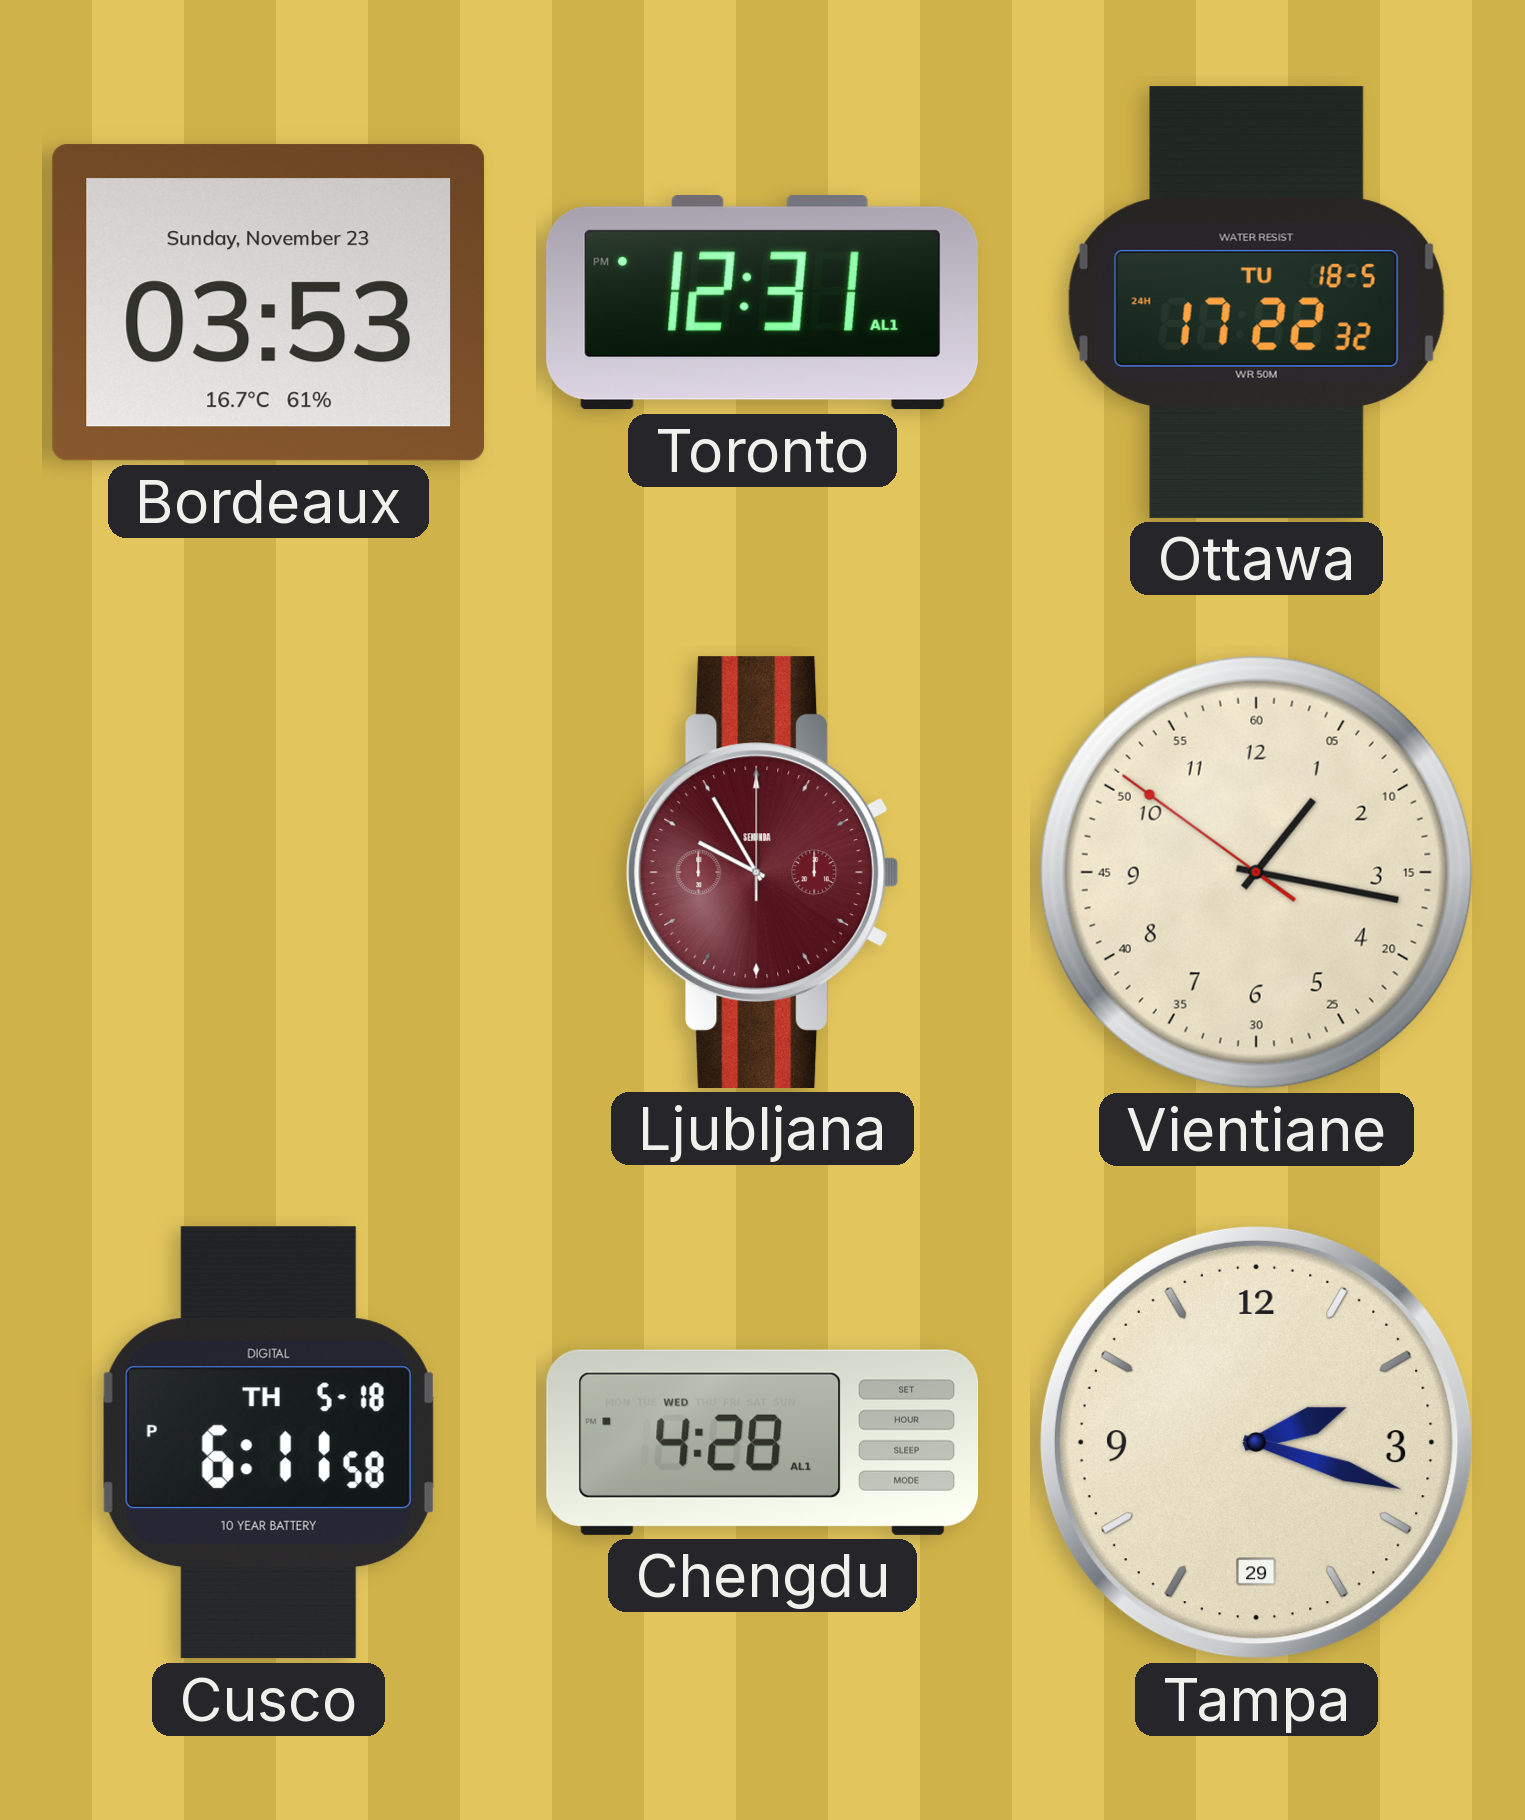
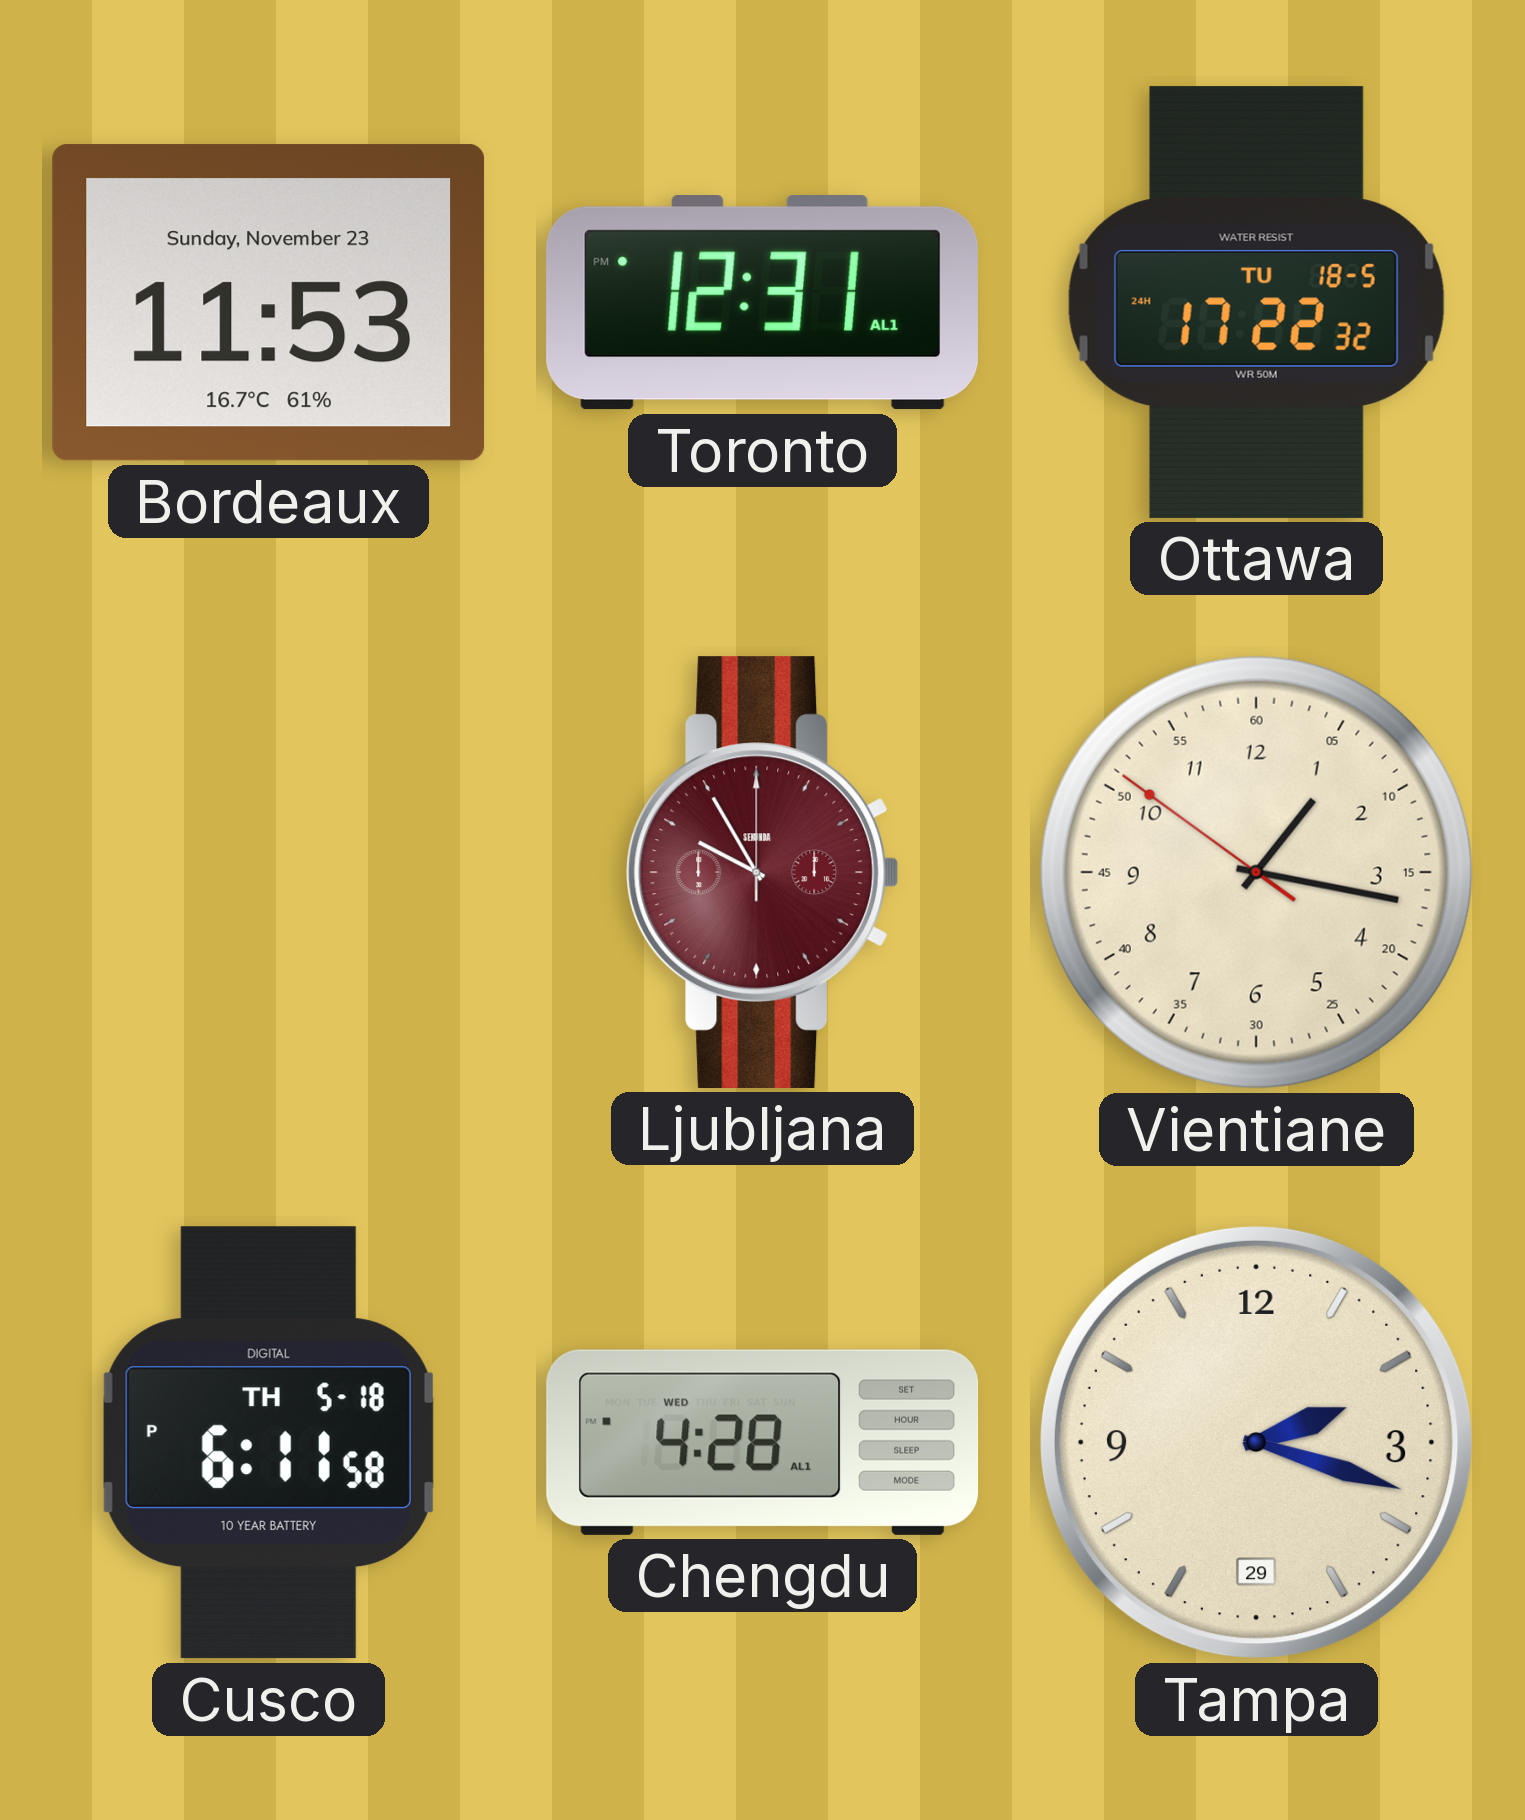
Bordeaux: 03:53 -> 11:53
